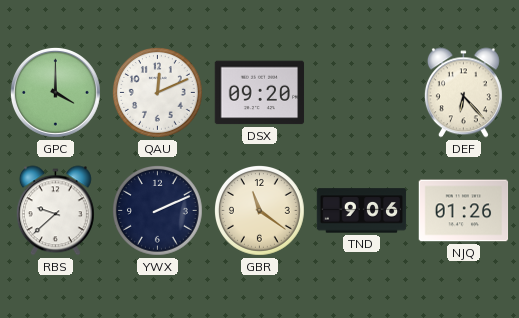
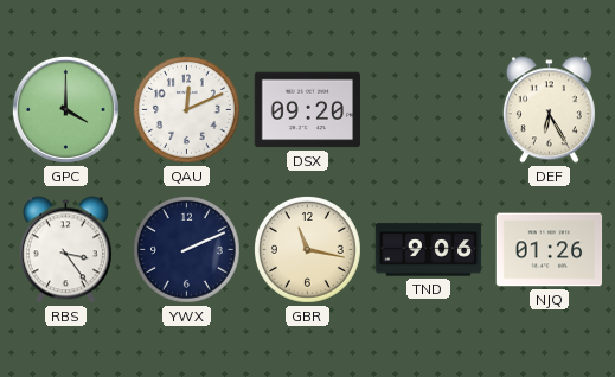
DEF: 6:23 -> 6:25
RBS: 9:38 -> 3:24
GBR: 11:21 -> 11:17
